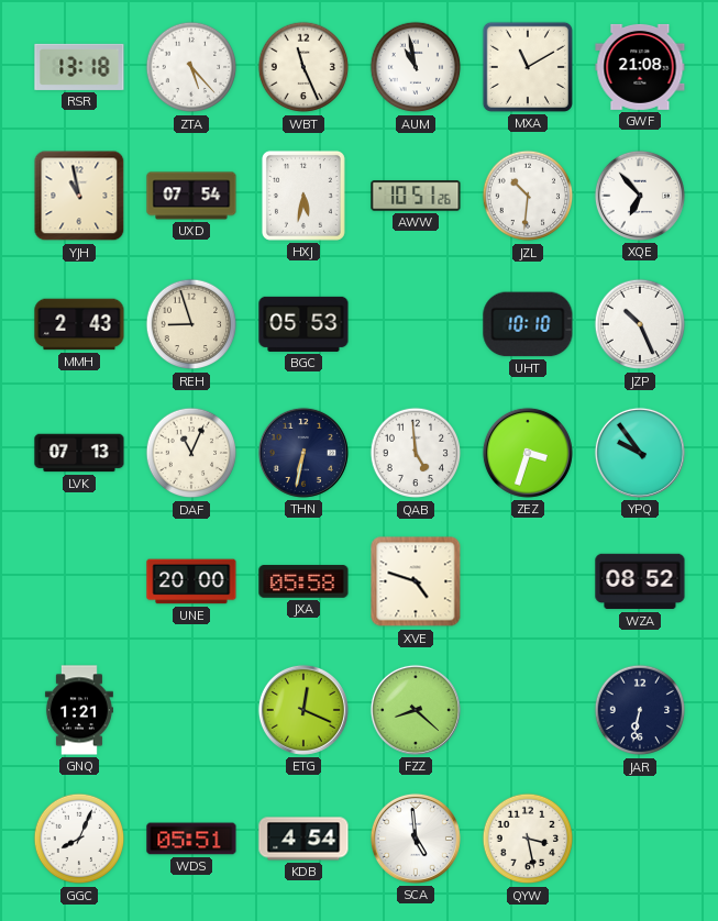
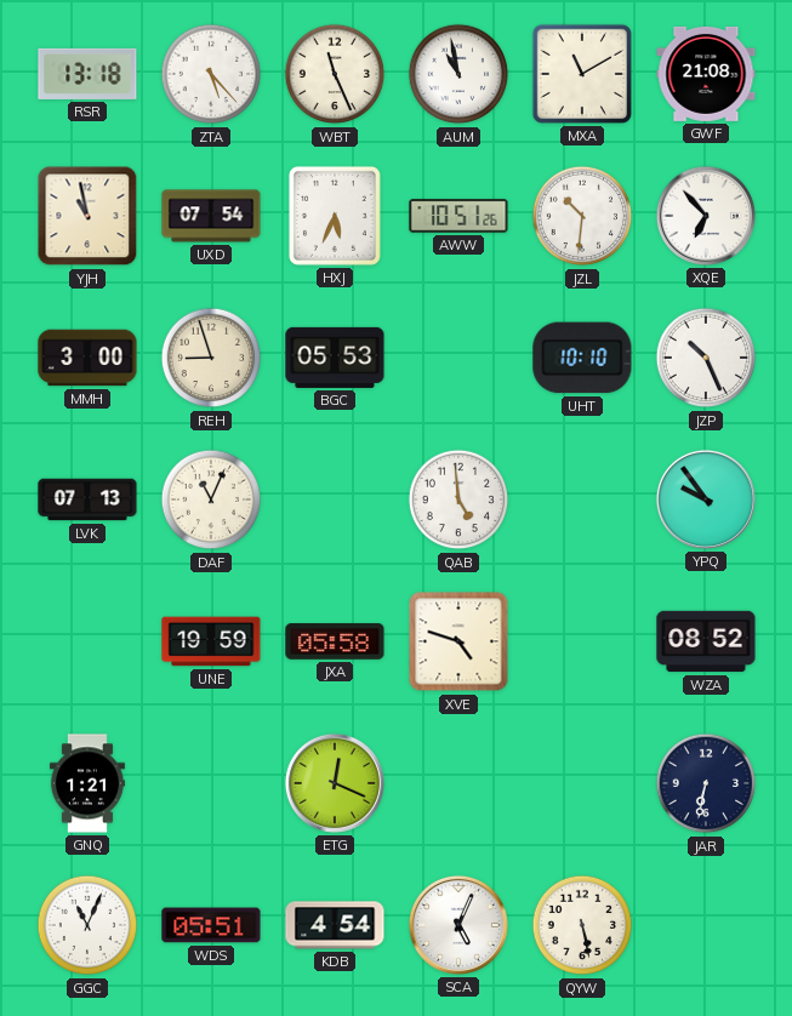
HXJ: 5:32 -> 5:34
MMH: 2:43 -> 3:00
THN: 6:32 -> none
ZEZ: 3:33 -> none
UNE: 20:00 -> 19:59
FZZ: 8:22 -> none
GGC: 8:04 -> 11:04
SCA: 4:59 -> 5:04
QYW: 3:28 -> 5:28
